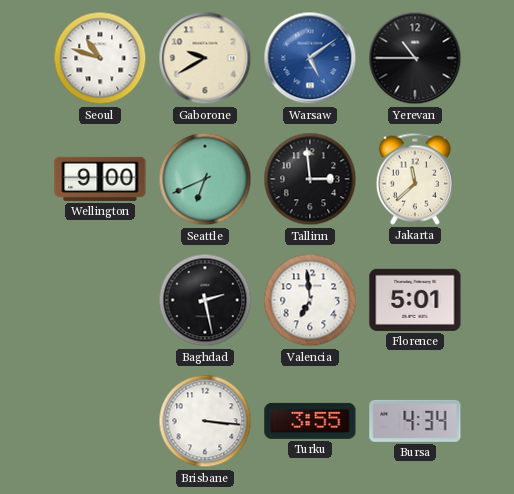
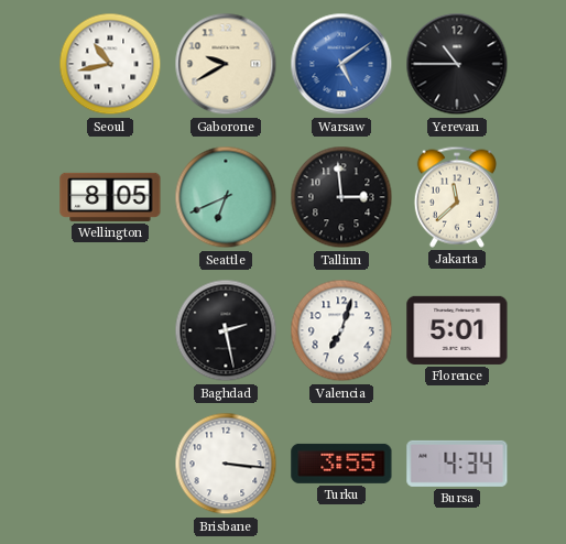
Seoul: 10:48 -> 10:43
Wellington: 9:00 -> 8:05
Valencia: 6:59 -> 7:03
